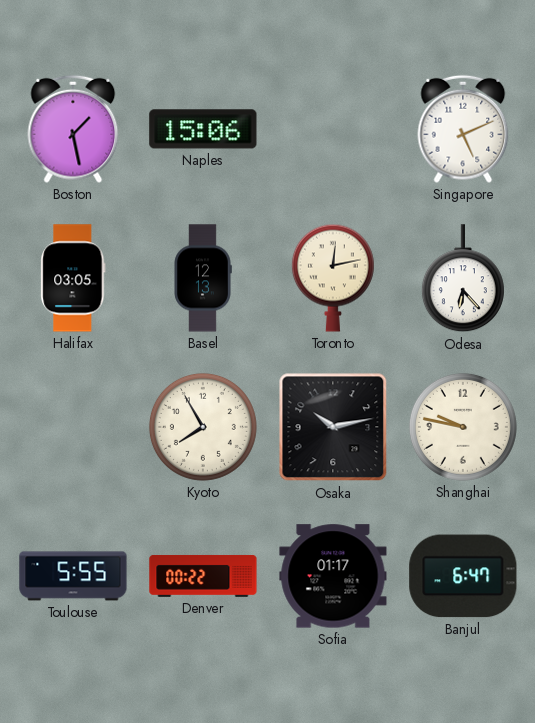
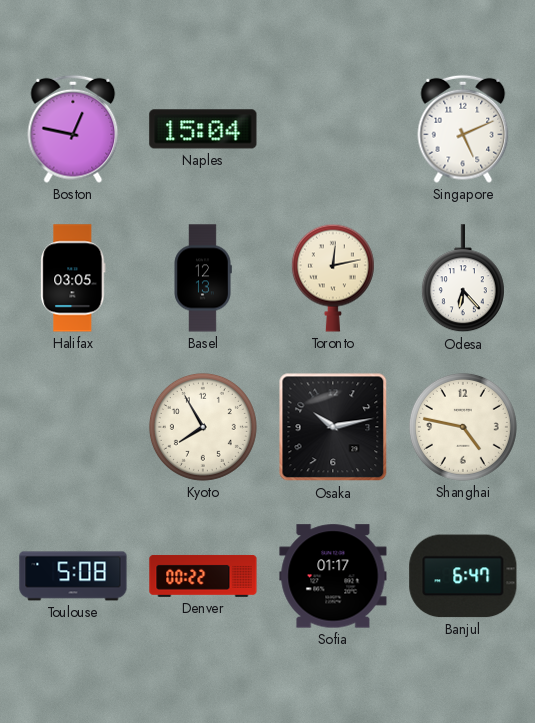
Boston: 1:28 -> 12:47
Naples: 15:06 -> 15:04
Shanghai: 9:47 -> 4:47
Toulouse: 5:55 -> 5:08
